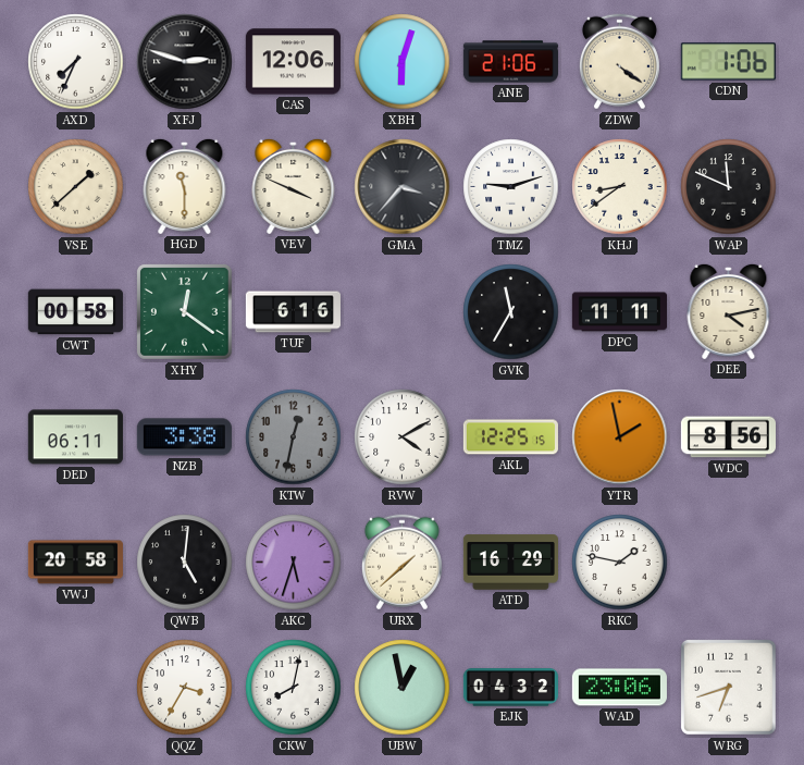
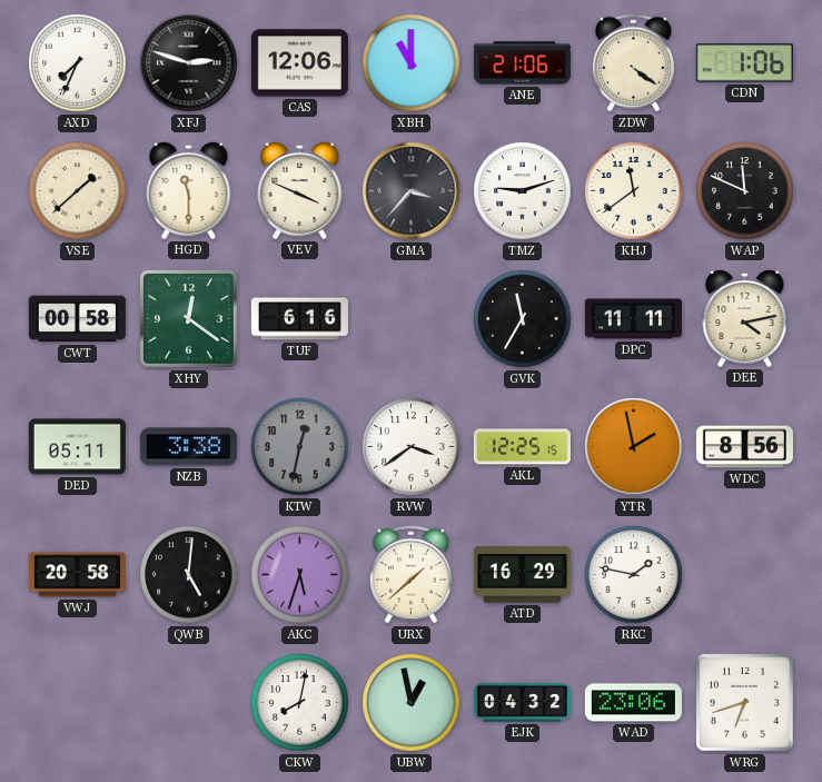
XBH: 6:03 -> 11:00
KHJ: 8:39 -> 11:39
DED: 06:11 -> 05:11
RVW: 4:10 -> 3:39
QQZ: 3:35 -> none
